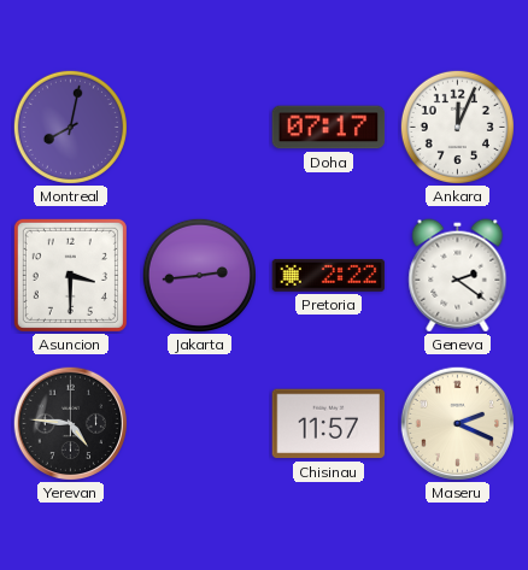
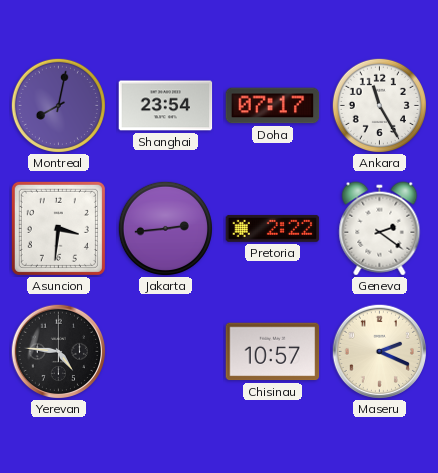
Shanghai: none -> 23:54
Ankara: 12:04 -> 11:25
Asuncion: 3:30 -> 3:31
Chisinau: 11:57 -> 10:57
